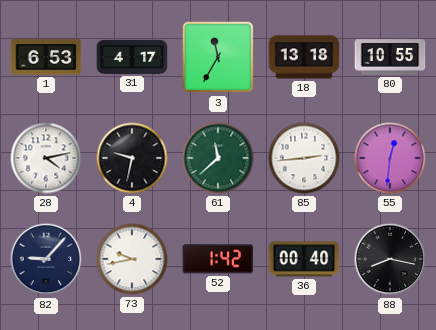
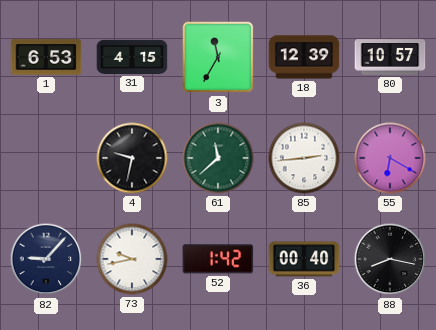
31: 4:17 -> 4:15
18: 13:18 -> 12:39
80: 10:55 -> 10:57
28: 4:13 -> none
55: 12:31 -> 6:20
